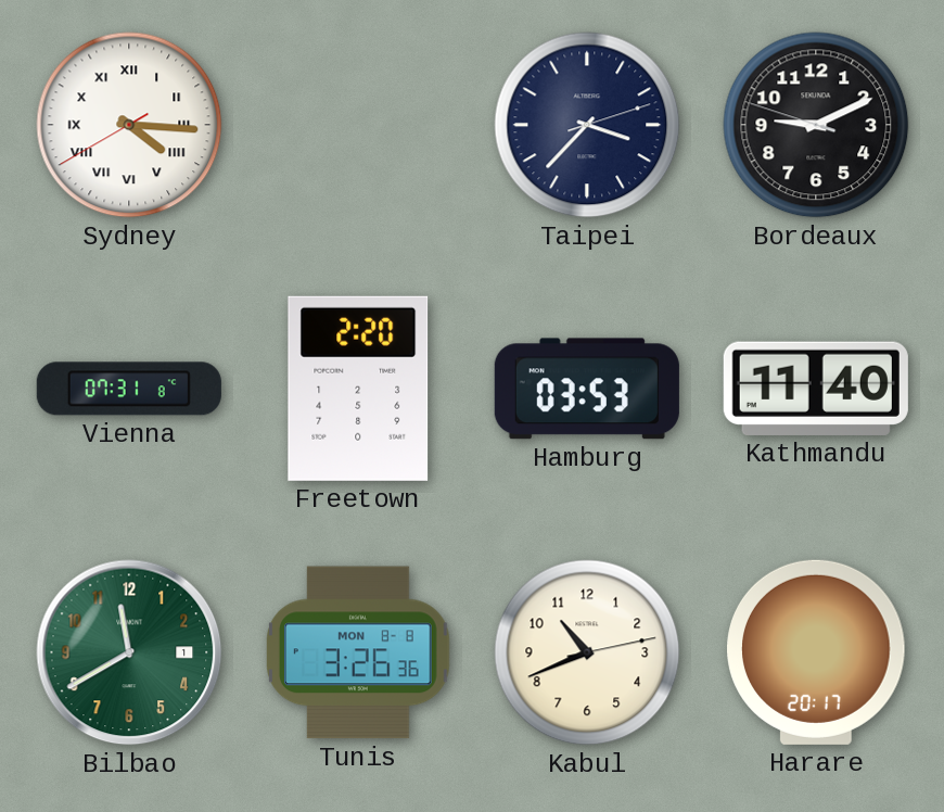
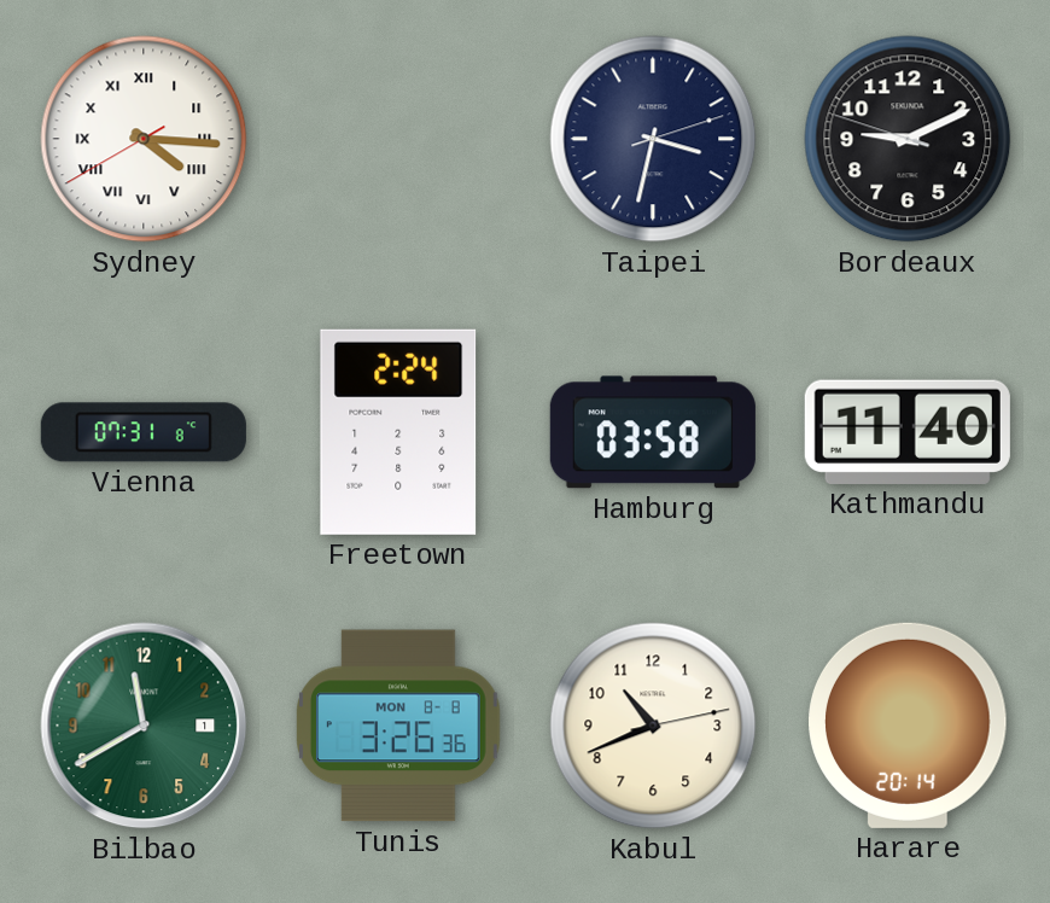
Taipei: 3:37 -> 3:32
Freetown: 2:20 -> 2:24
Hamburg: 03:53 -> 03:58
Harare: 20:17 -> 20:14
